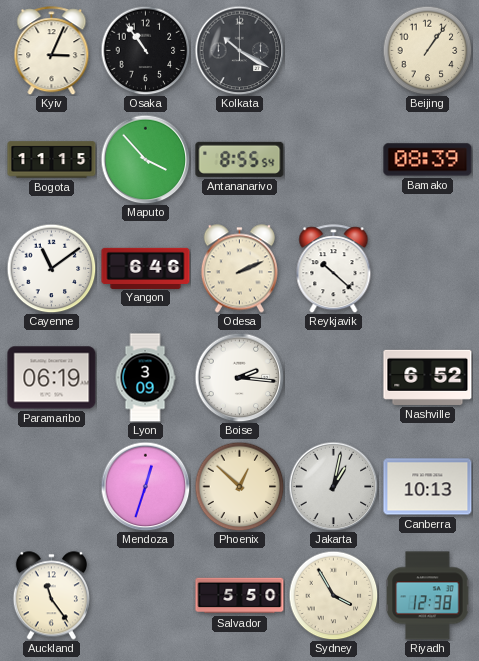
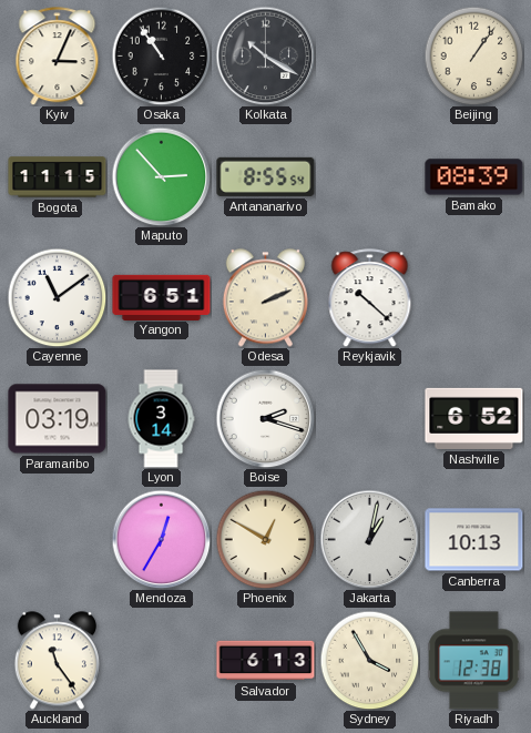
Maputo: 3:53 -> 2:53
Yangon: 6:46 -> 6:51
Paramaribo: 06:19 -> 03:19
Lyon: 3:09 -> 3:14
Boise: 2:16 -> 2:18
Mendoza: 12:33 -> 12:35
Phoenix: 12:52 -> 12:50
Salvador: 5:50 -> 6:13
